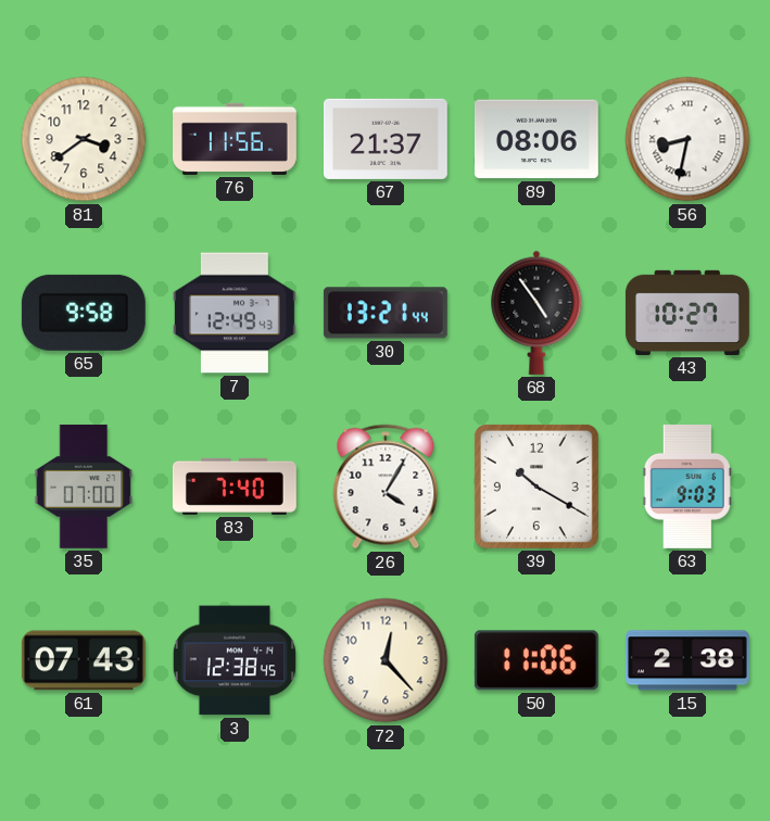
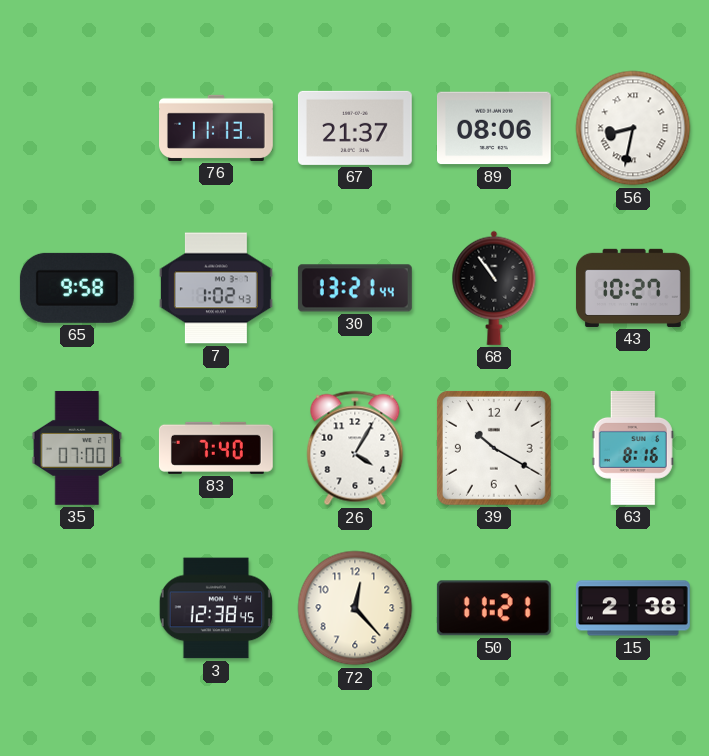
81: 3:39 -> none
76: 11:56 -> 11:13
7: 12:49 -> 1:02
68: 4:54 -> 10:54
63: 9:03 -> 8:16
61: 07:43 -> none
50: 11:06 -> 11:21
